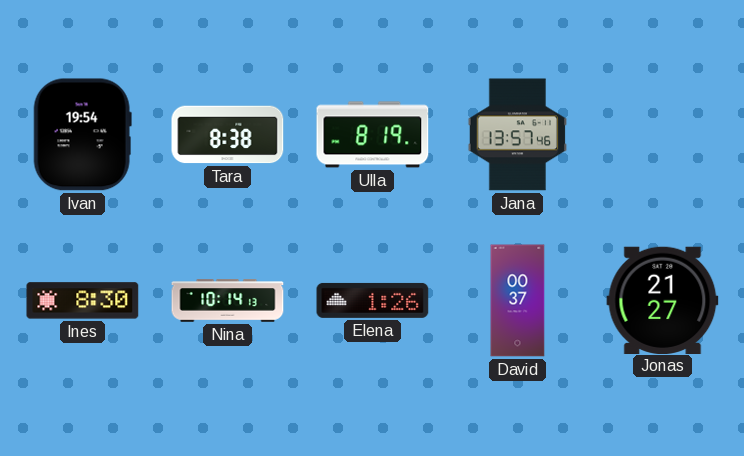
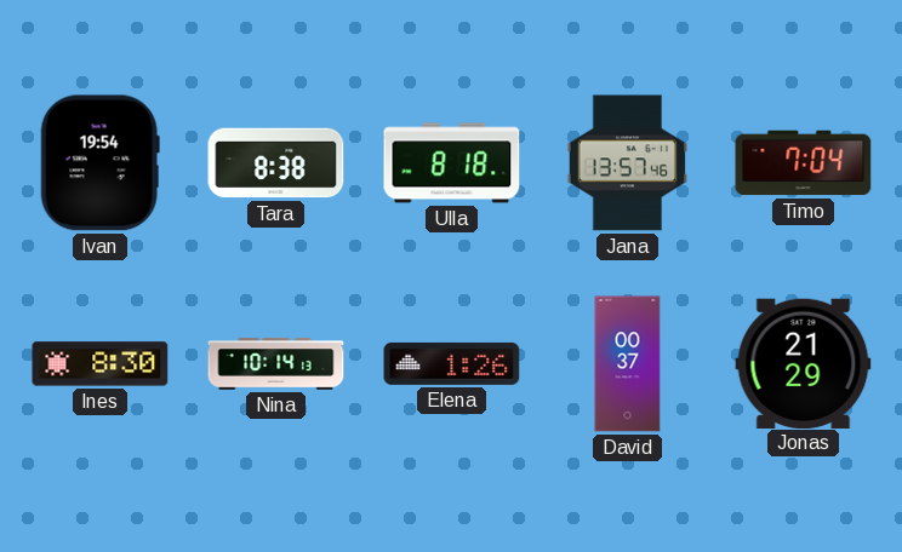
Ulla: 8:19 -> 8:18
Timo: none -> 7:04
Jonas: 21:27 -> 21:29
